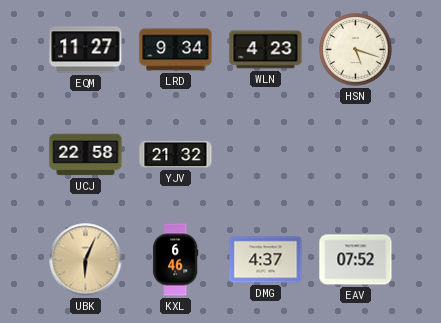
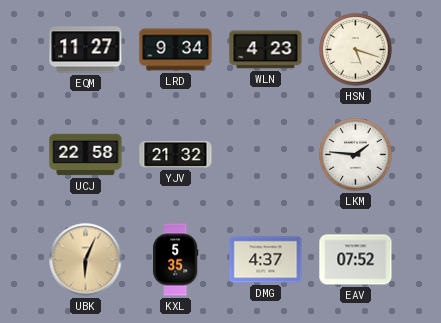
LKM: none -> 1:46
KXL: 6:46 -> 5:35
